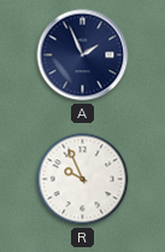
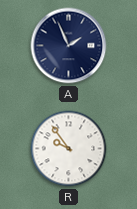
R: 9:56 -> 9:54
